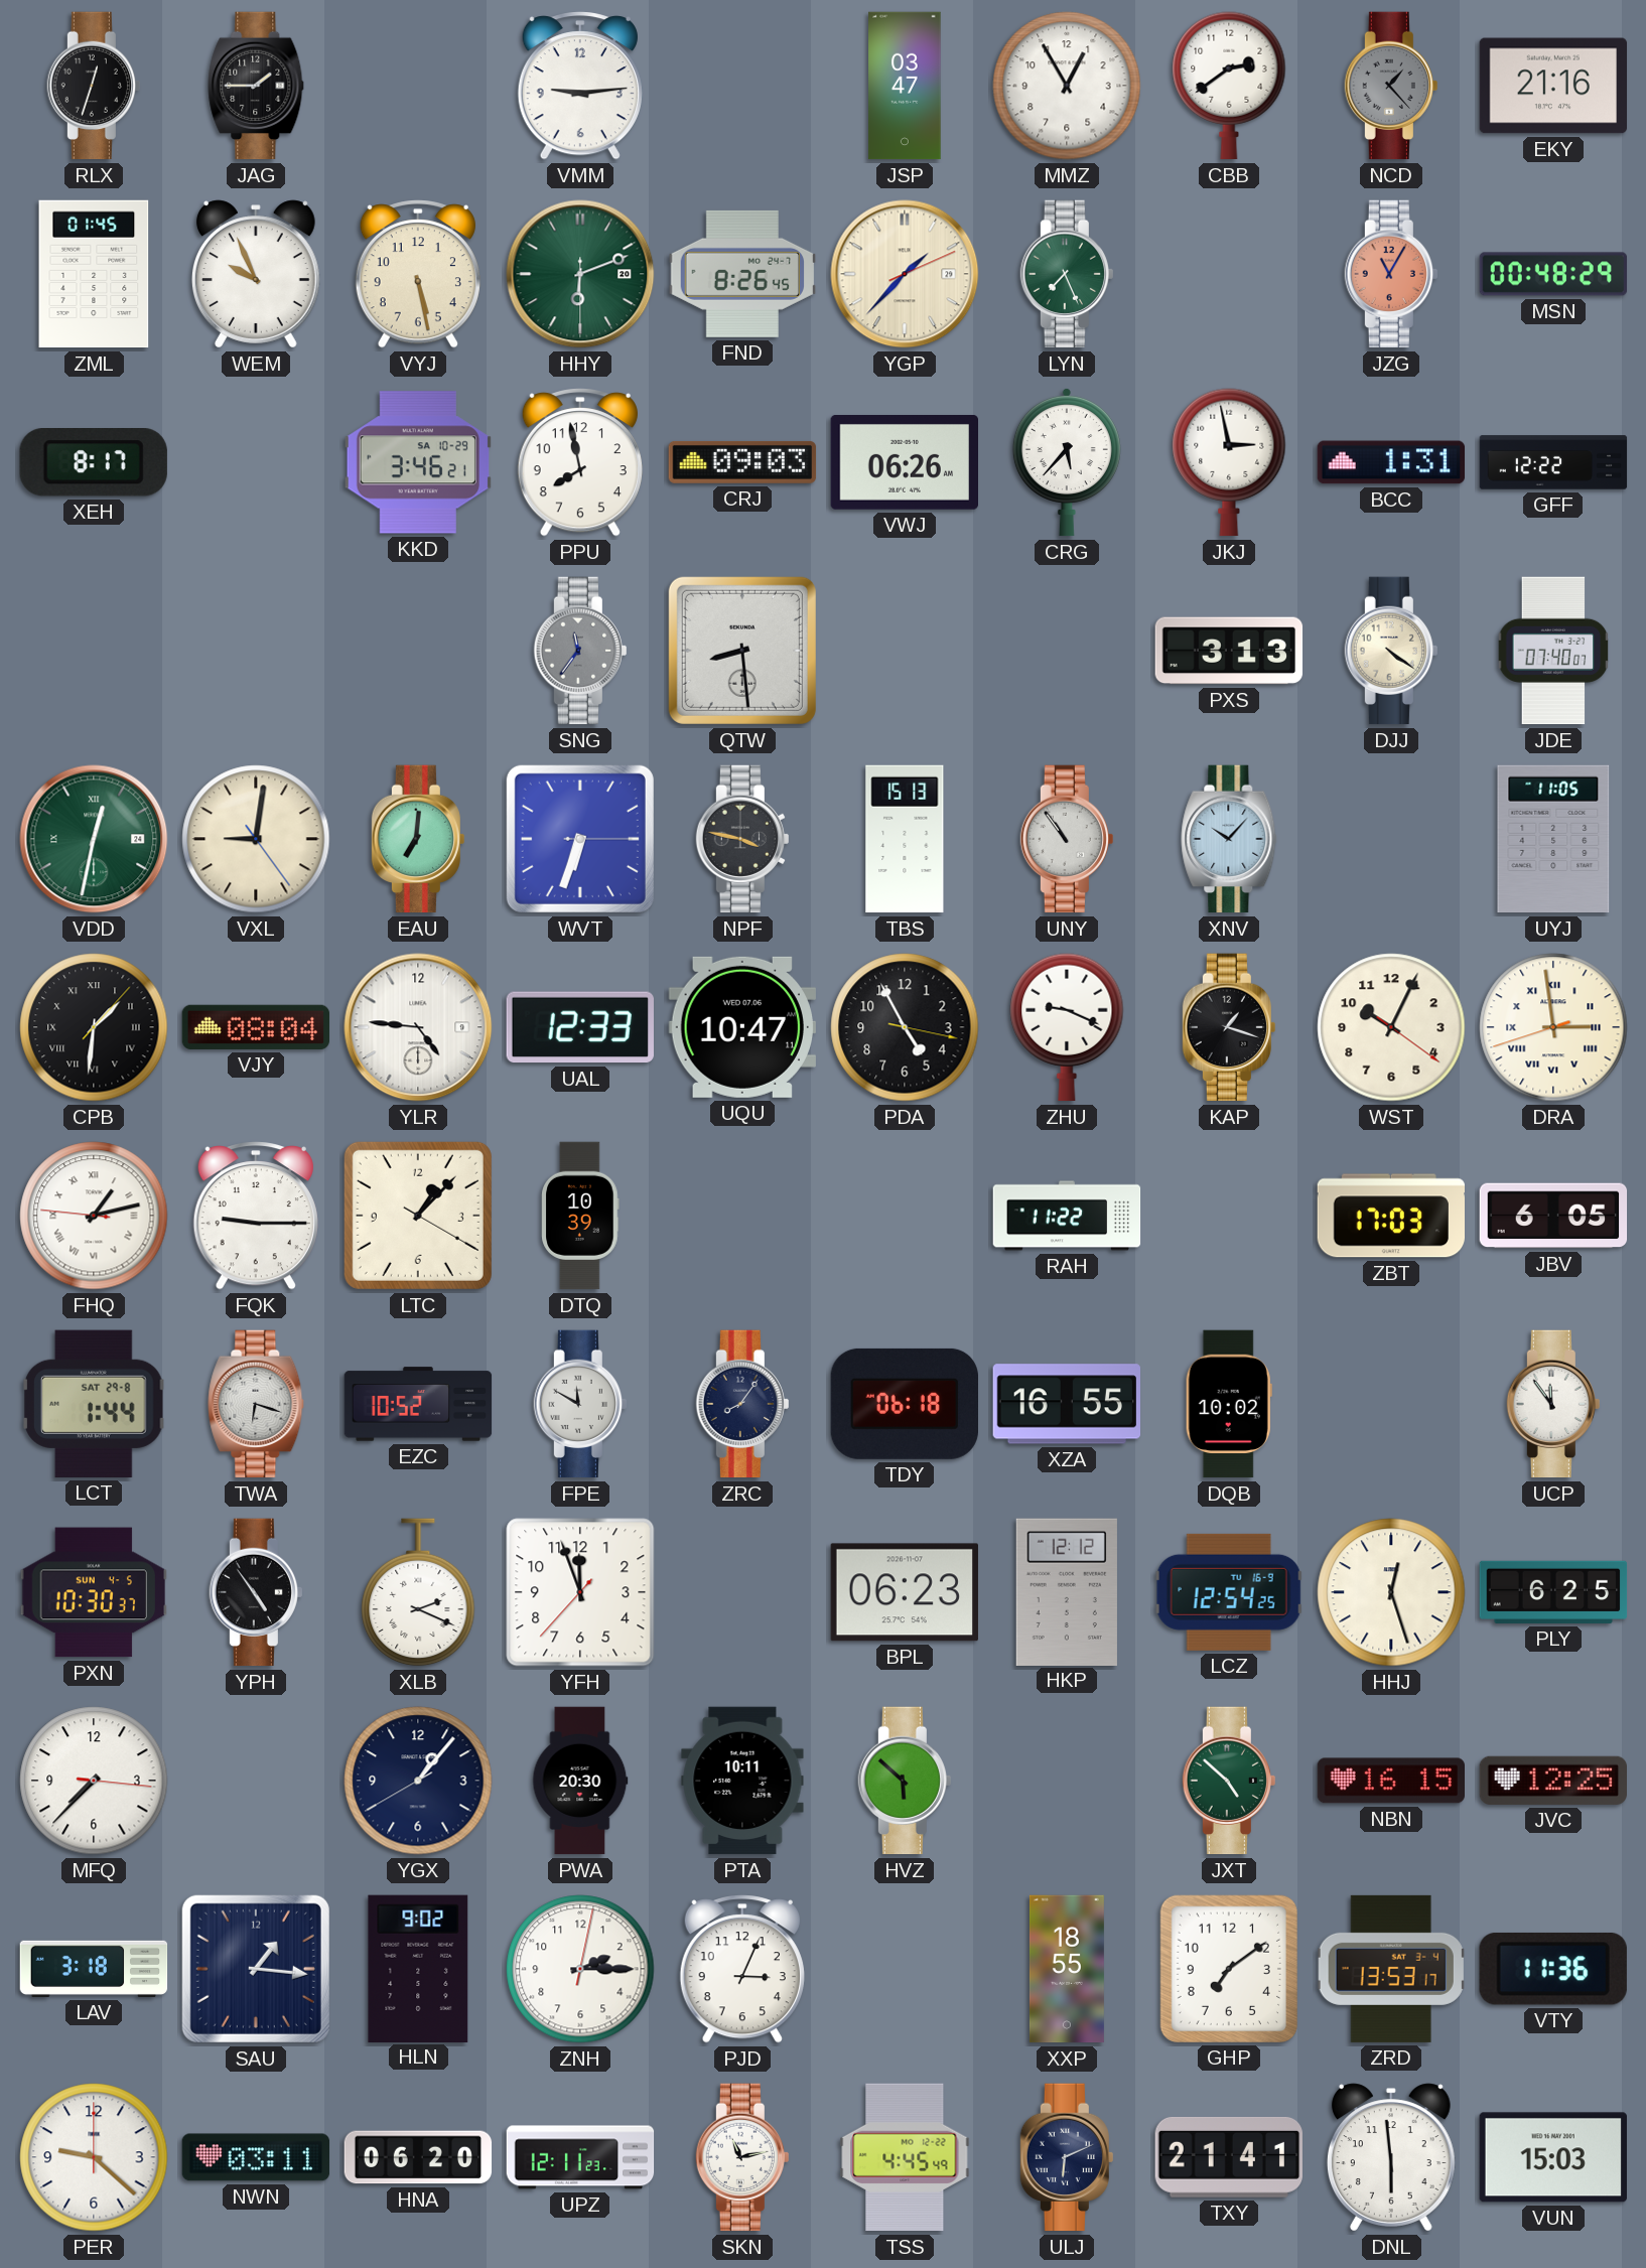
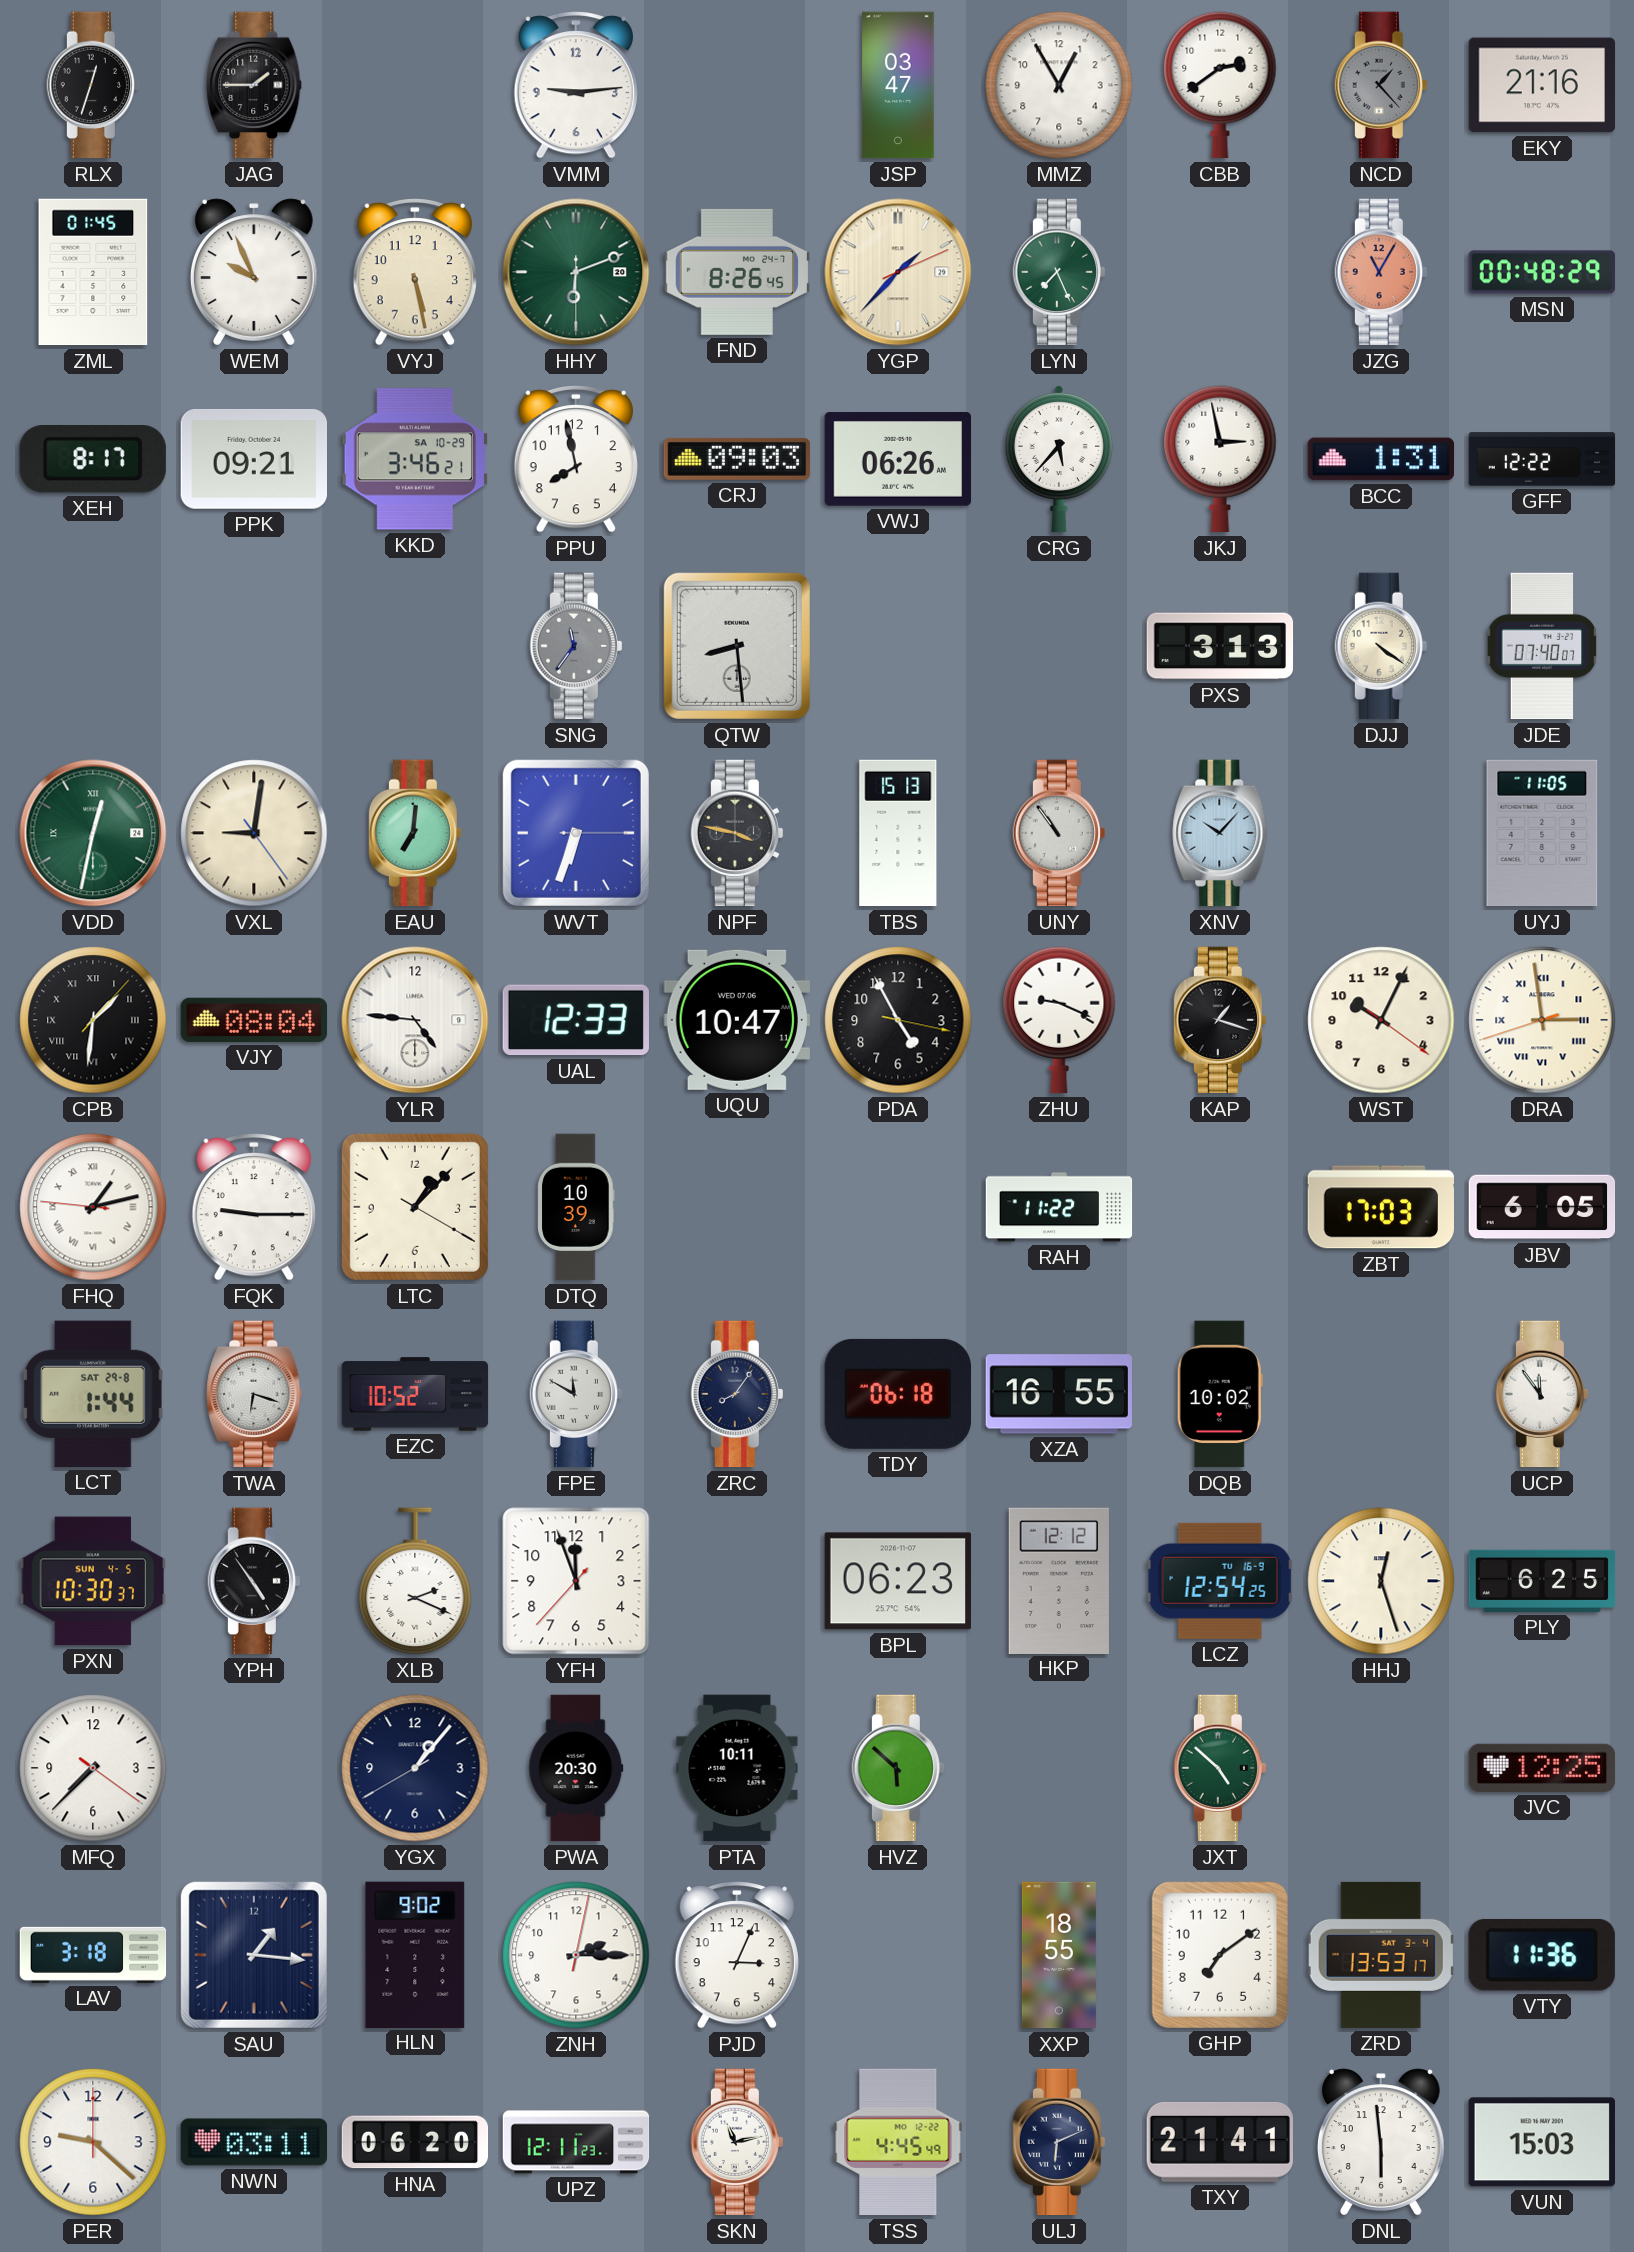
PPK: none -> 09:21
MFQ: 7:37:16 -> 7:37:21
NBN: 16:15 -> none
